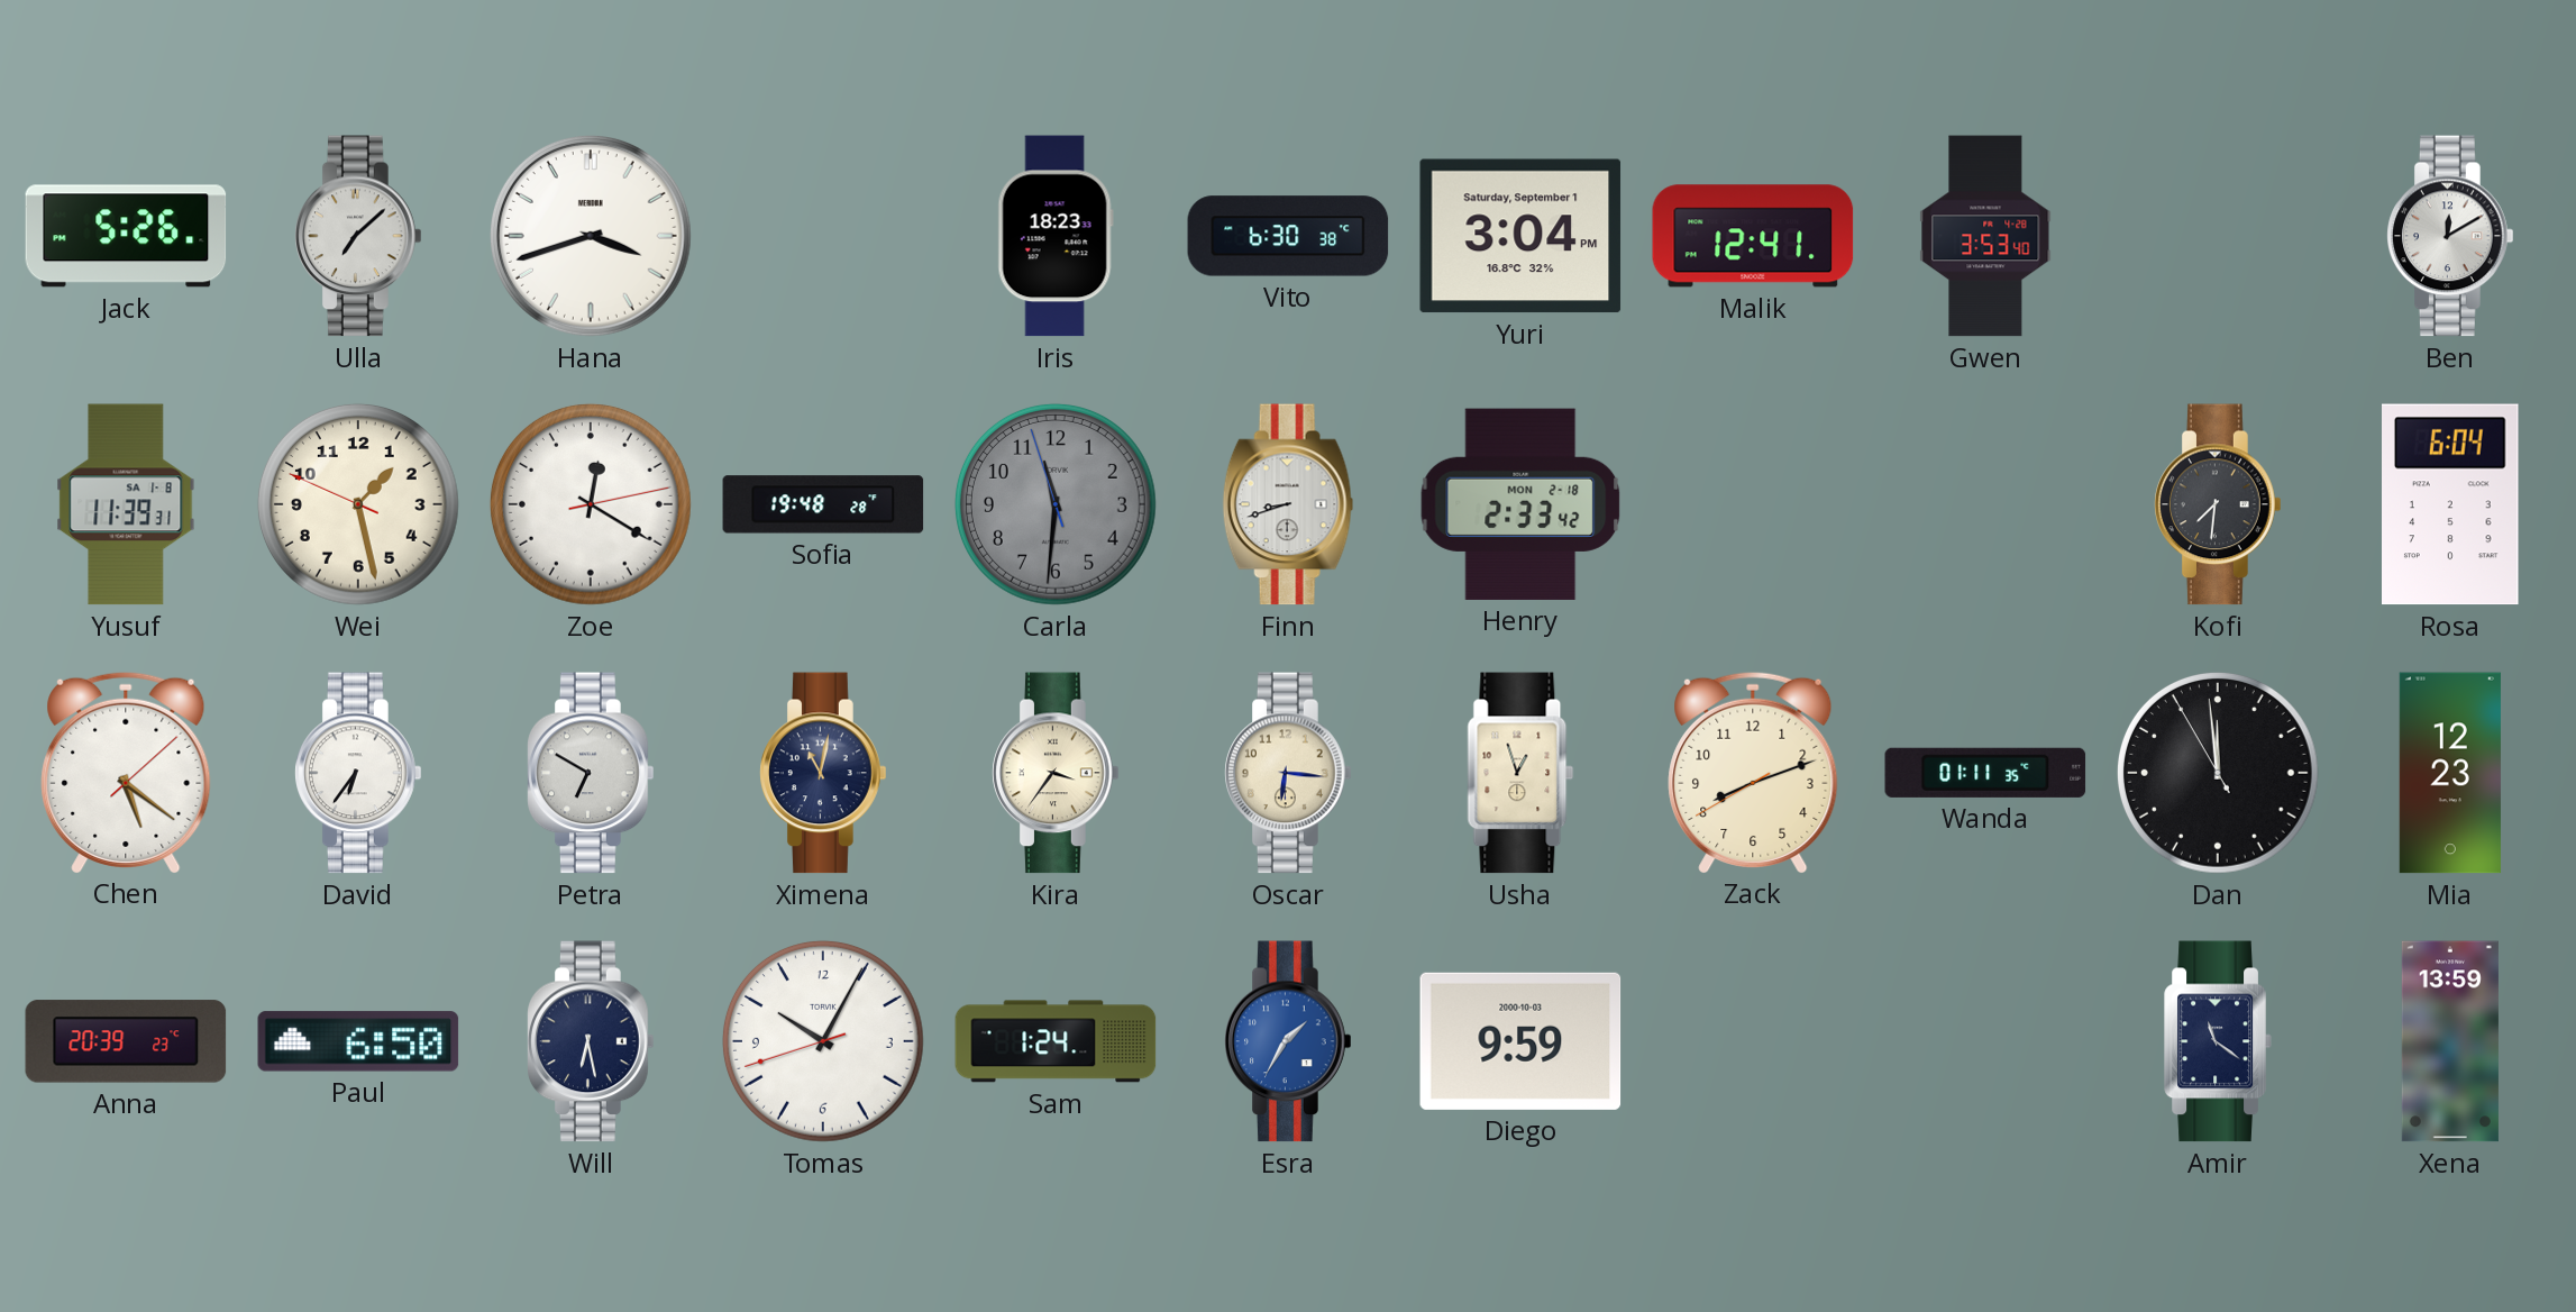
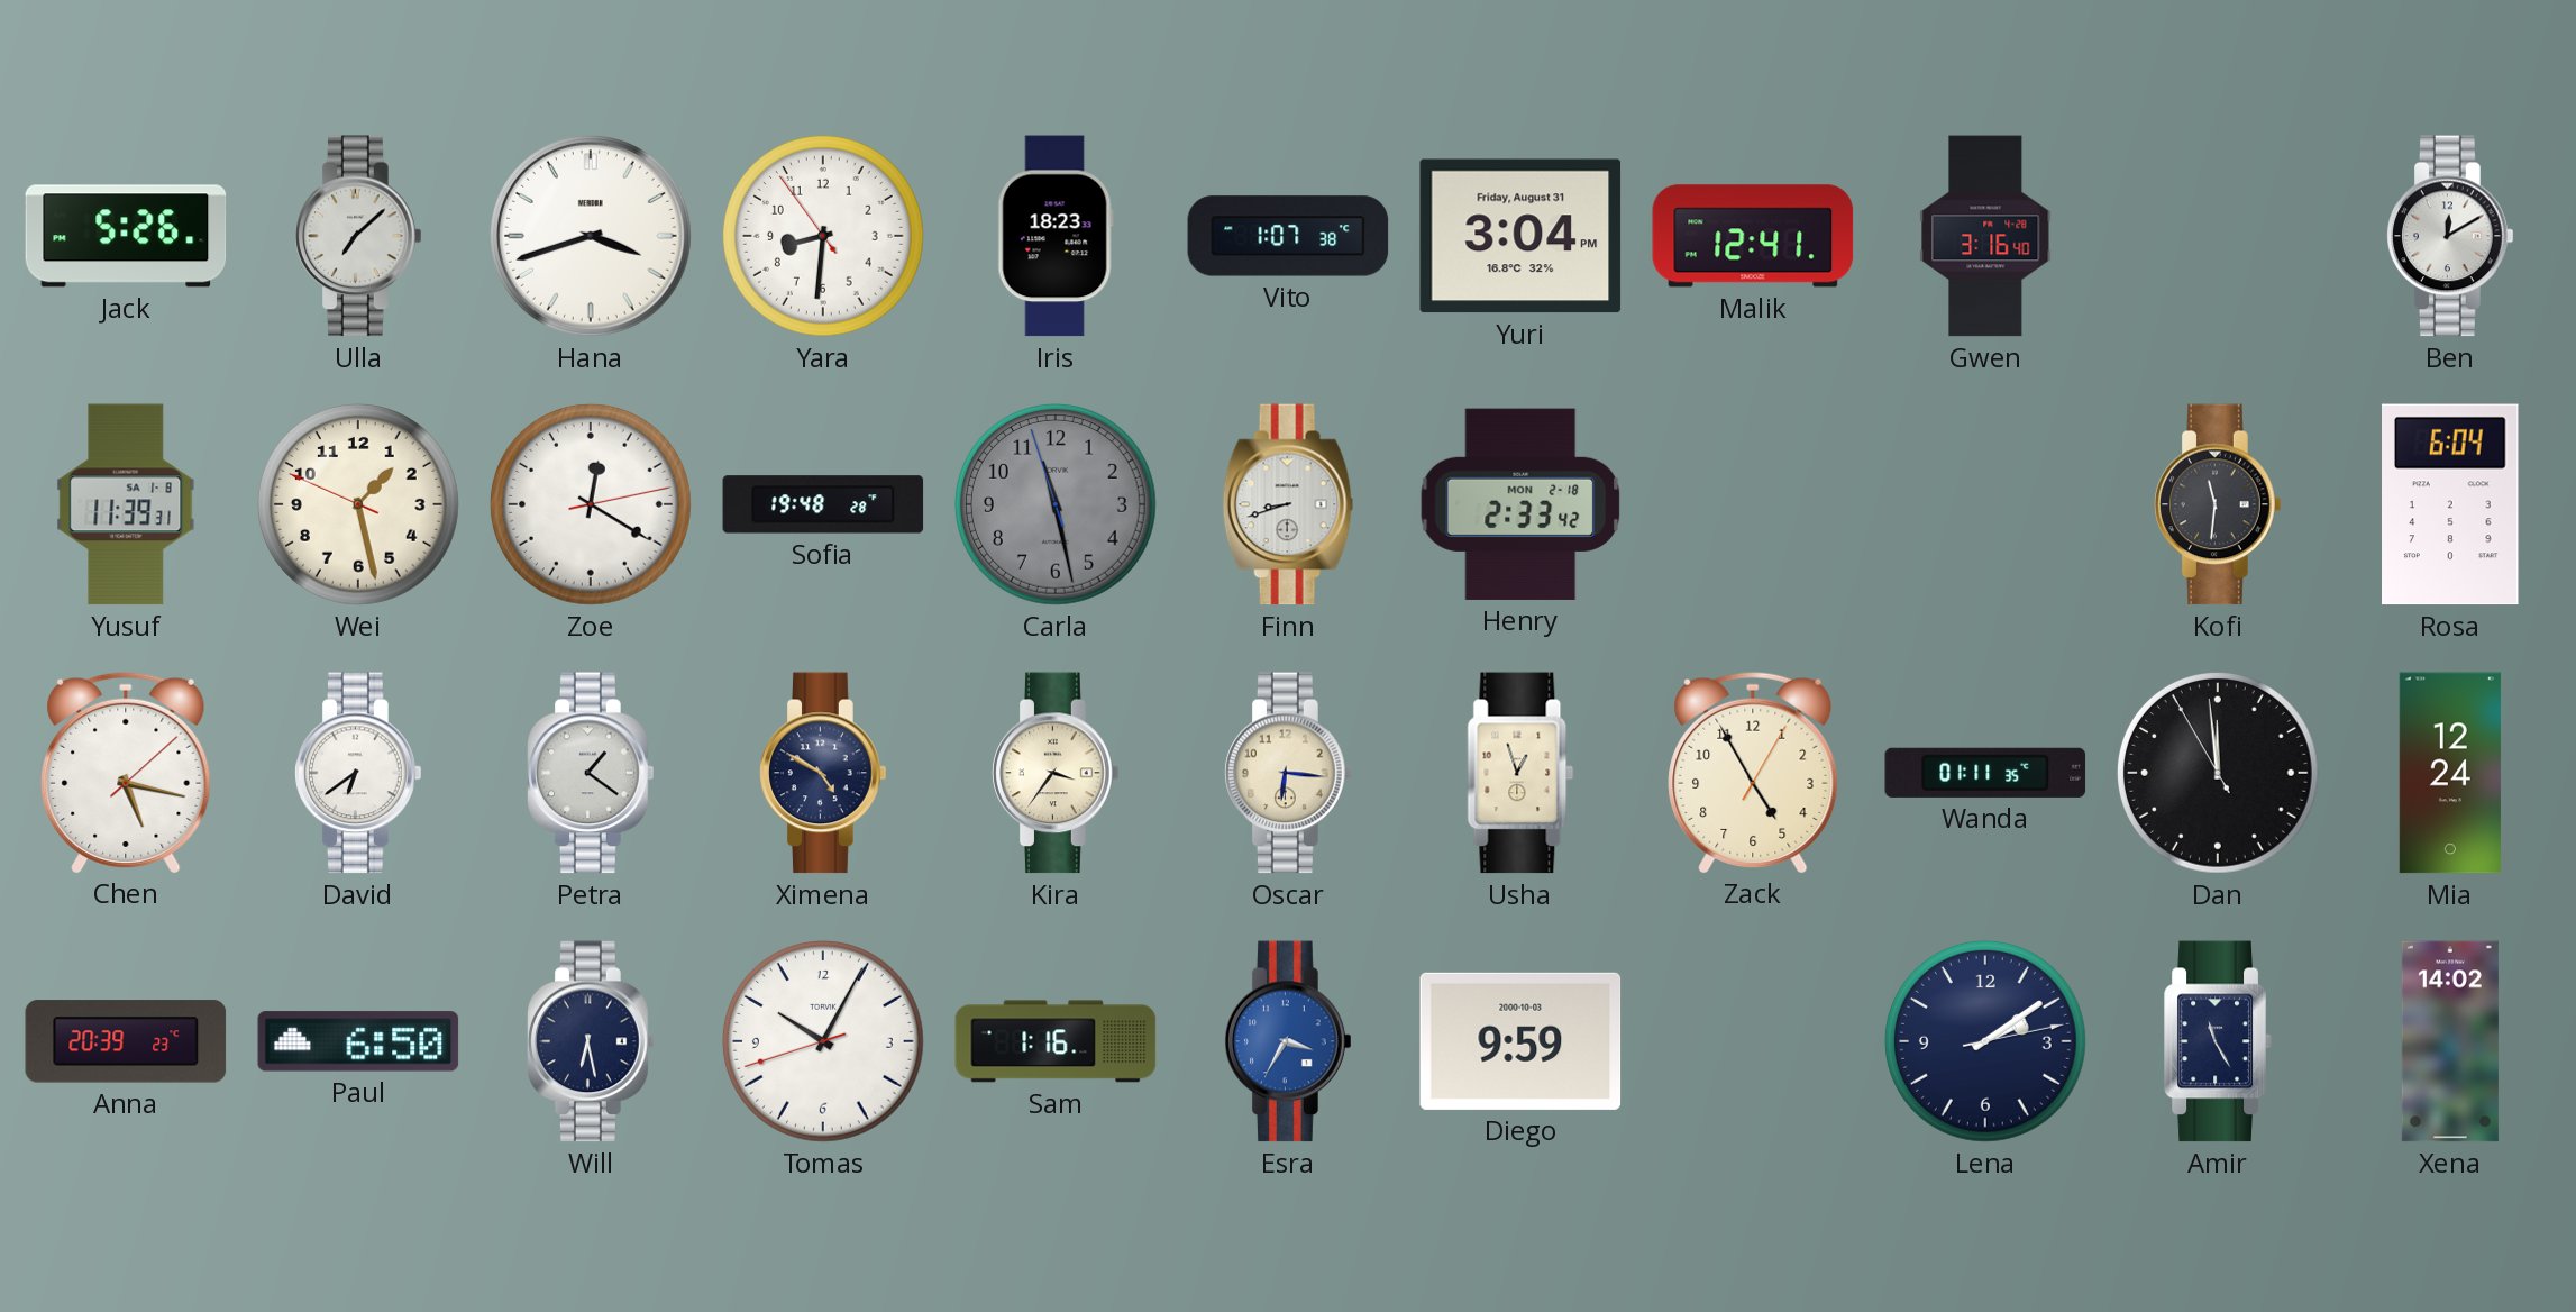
Yara: none -> 8:30
Vito: 6:30 -> 1:07
Yuri date: Saturday, September 1 -> Friday, August 31
Gwen: 3:53 -> 3:16
Carla: 11:30 -> 11:27
Kofi: 7:31 -> 11:31
Chen: 5:21 -> 5:17
David: 6:36 -> 6:39
Petra: 6:50 -> 1:21
Ximena: 11:02 -> 4:50
Zack: 8:11 -> 4:55
Mia: 12:23 -> 12:24
Sam: 1:24 -> 1:16
Esra: 1:35 -> 3:35
Lena: none -> 2:09
Amir: 11:21 -> 11:25
Xena: 13:59 -> 14:02
